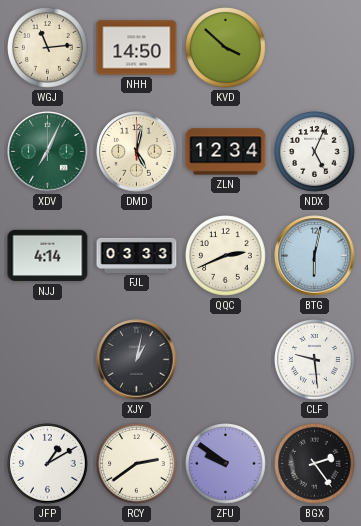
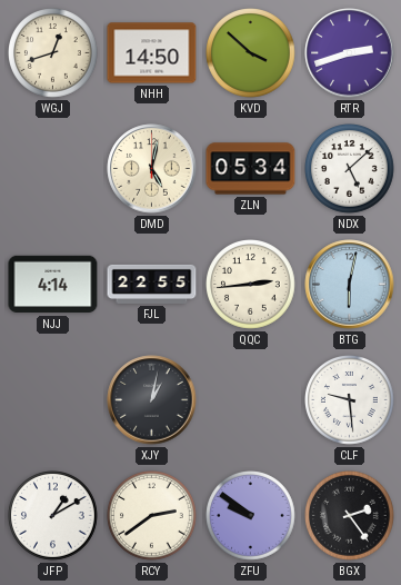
WGJ: 11:14 -> 12:42
RTR: none -> 2:42
XDV: 7:04 -> none
ZLN: 12:34 -> 05:34
NDX: 5:04 -> 5:08
FJL: 03:33 -> 22:55
QQC: 2:41 -> 2:44
